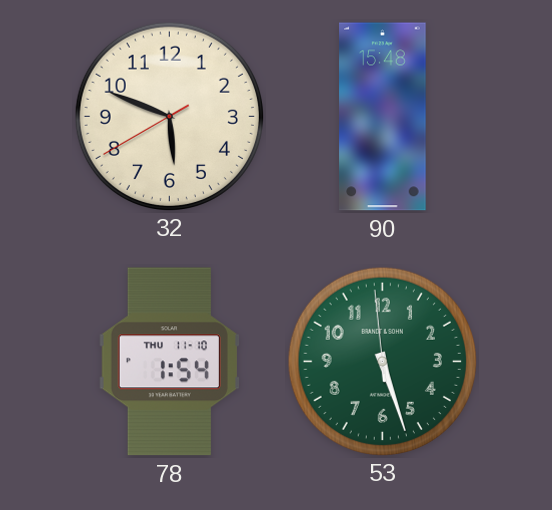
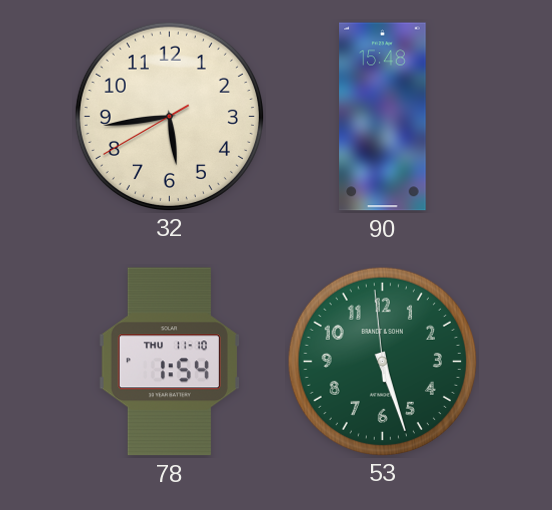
32: 5:48 -> 5:43
